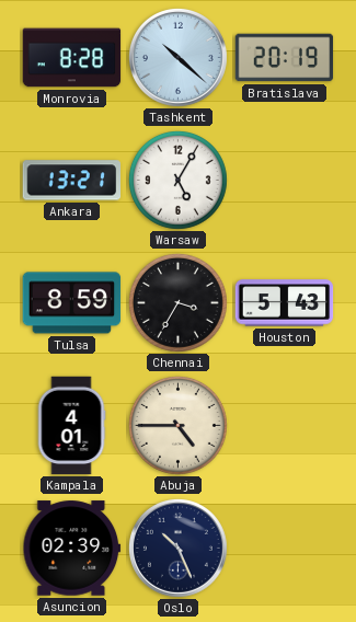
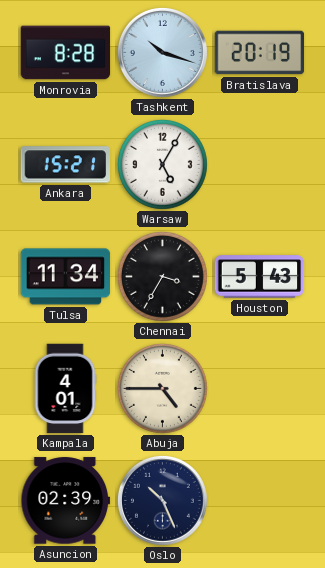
Tashkent: 10:22 -> 10:18
Ankara: 13:21 -> 15:21
Tulsa: 8:59 -> 11:34
